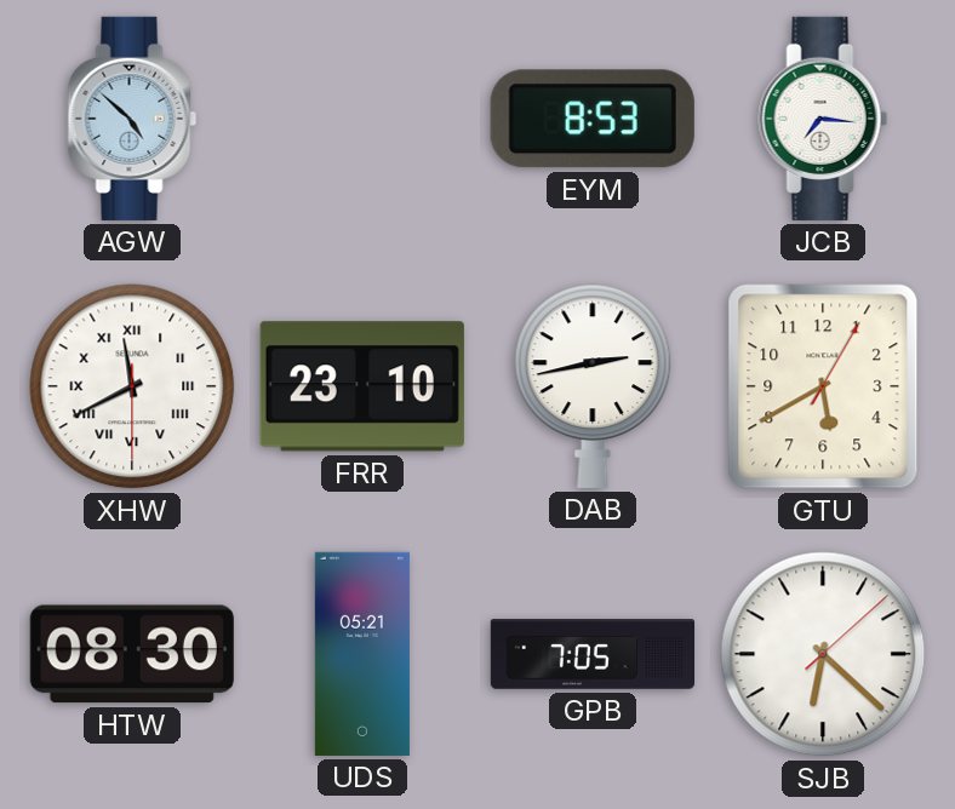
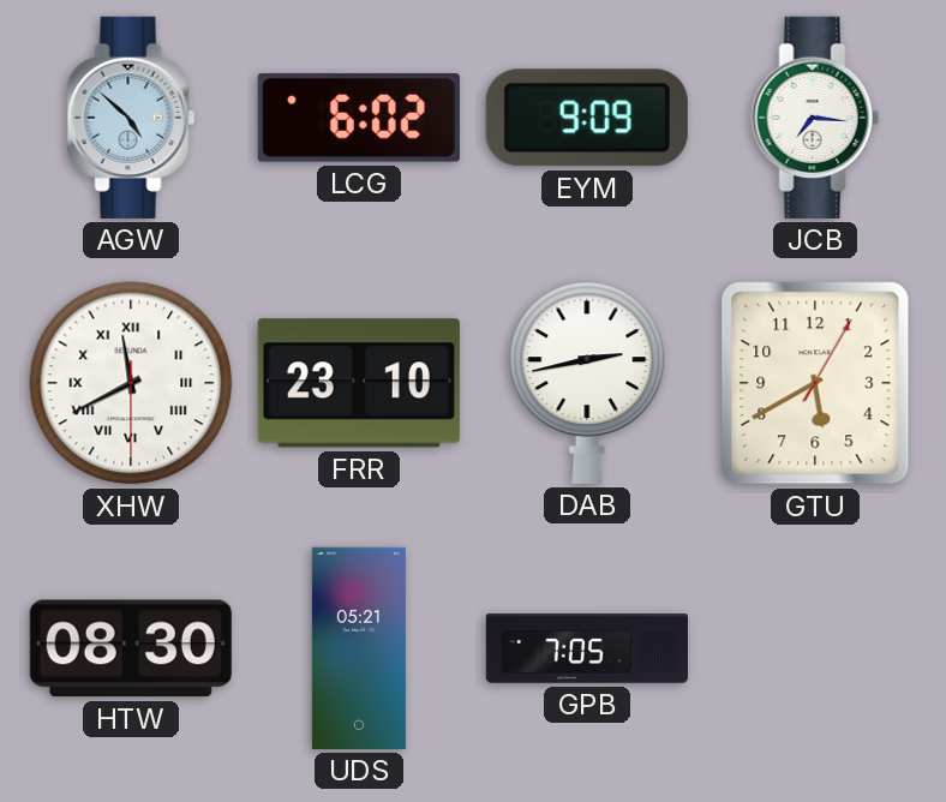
LCG: none -> 6:02
EYM: 8:53 -> 9:09
SJB: 6:22 -> none
